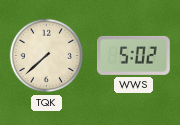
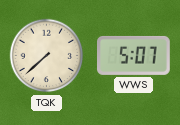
WWS: 5:02 -> 5:07
